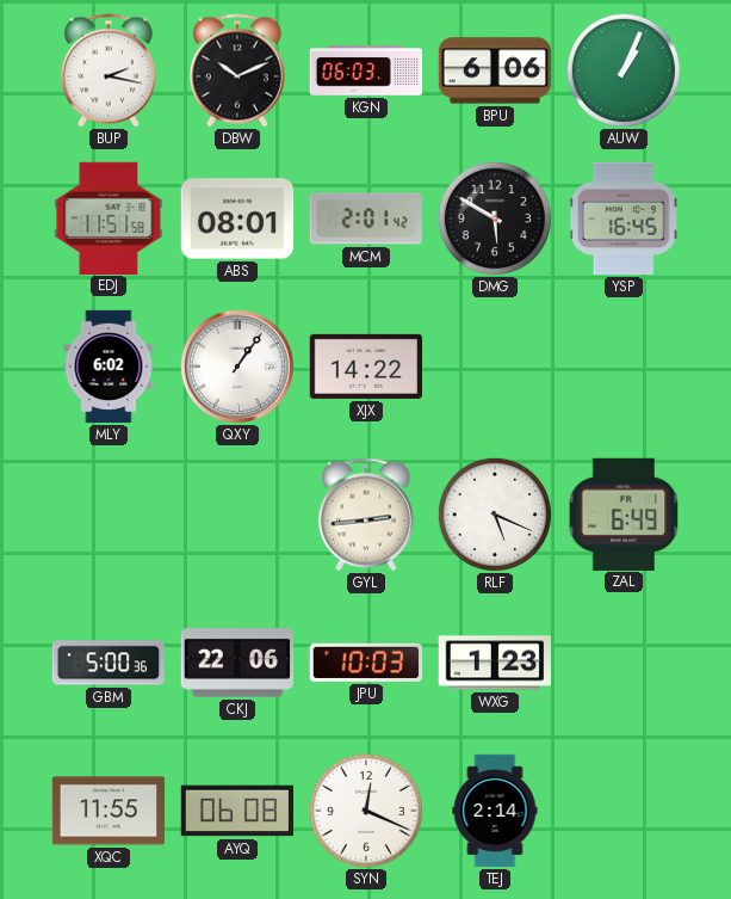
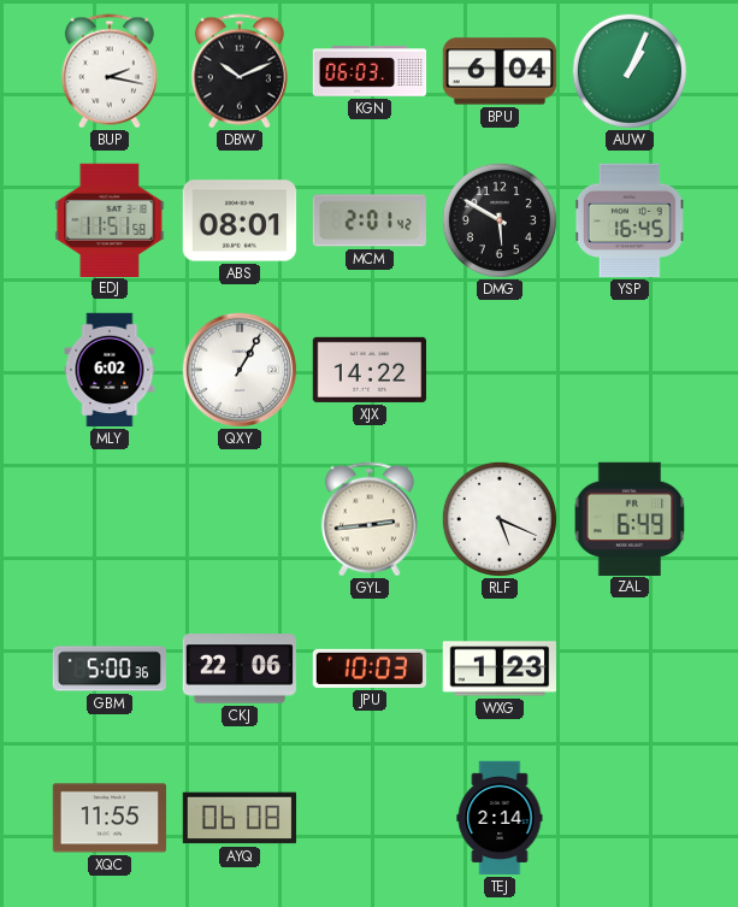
BPU: 6:06 -> 6:04
QXY: 1:06 -> 1:05
SYN: 12:19 -> none
